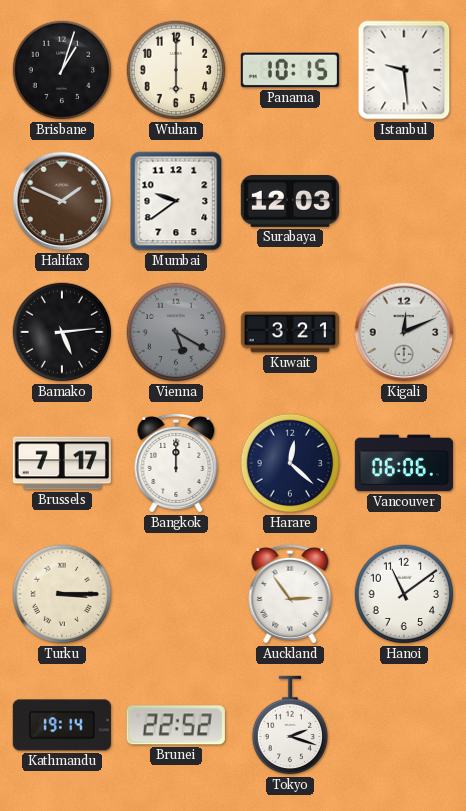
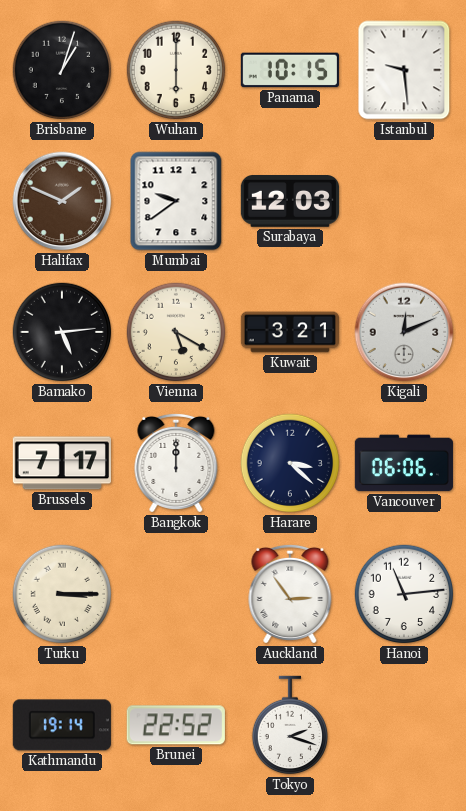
Vienna dial: grey -> cream
Harare: 12:22 -> 3:22
Hanoi: 11:09 -> 11:14
